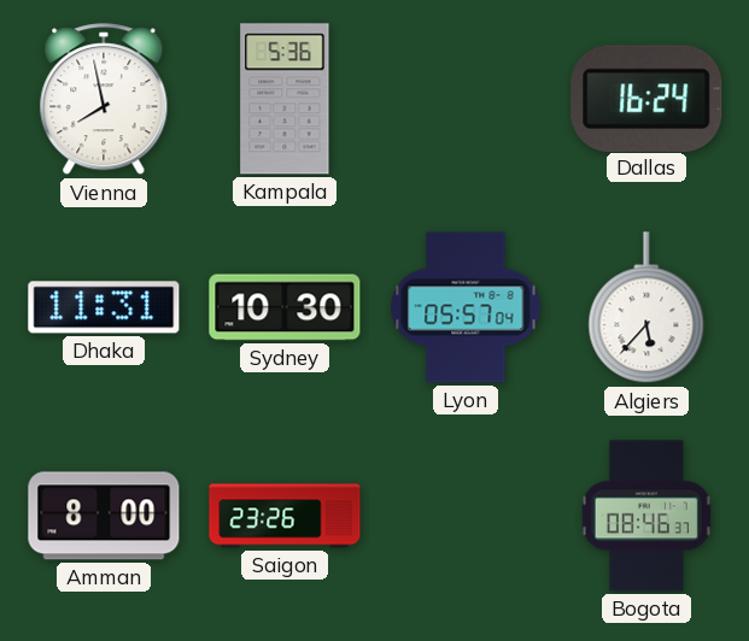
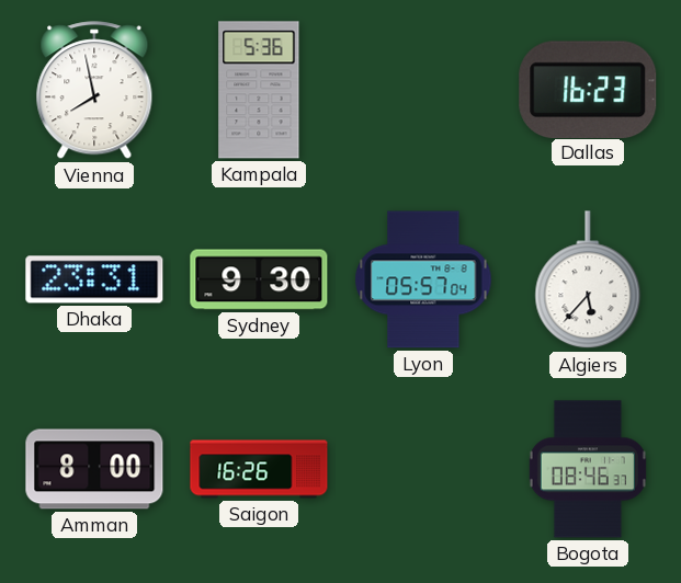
Dallas: 16:24 -> 16:23
Dhaka: 11:31 -> 23:31
Sydney: 10:30 -> 9:30
Saigon: 23:26 -> 16:26
